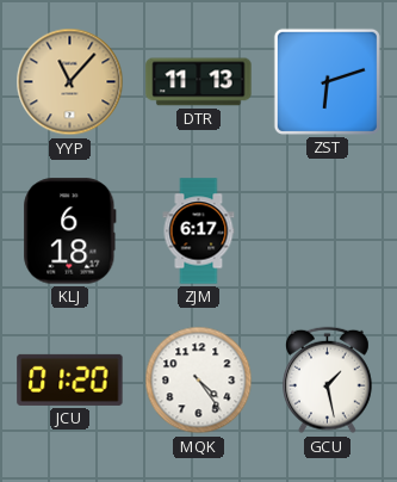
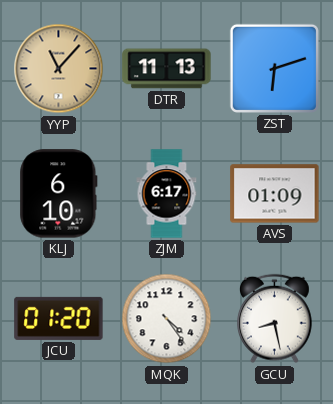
KLJ: 6:18 -> 6:10
AVS: none -> 01:09
GCU: 1:28 -> 8:28
